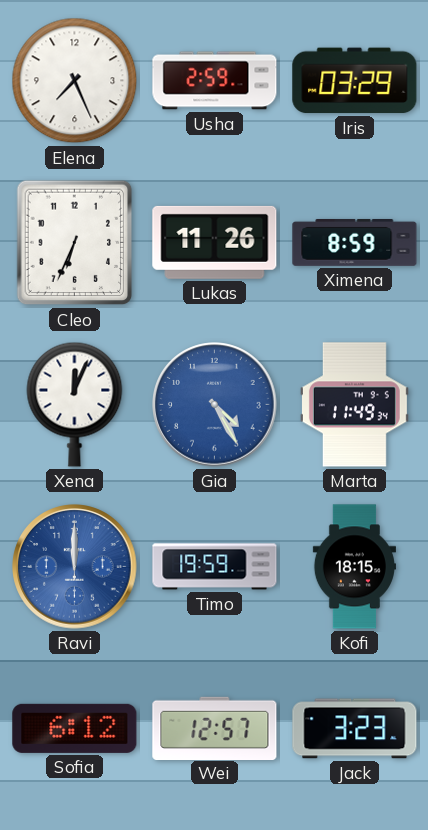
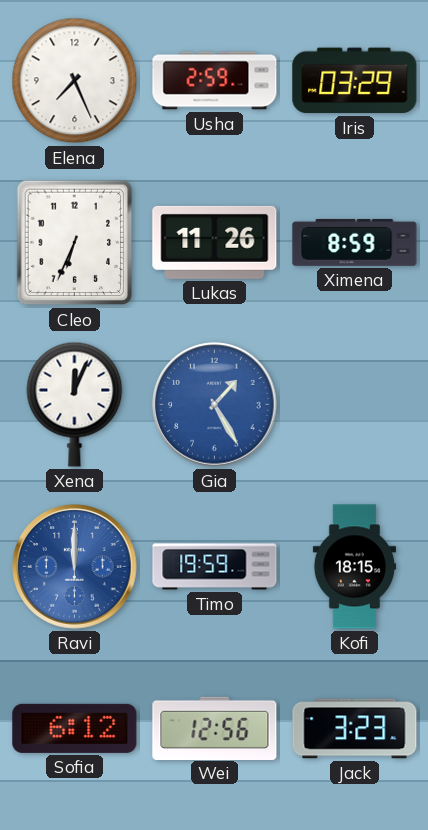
Gia: 4:25 -> 1:25
Marta: 11:49 -> none
Wei: 12:57 -> 12:56
